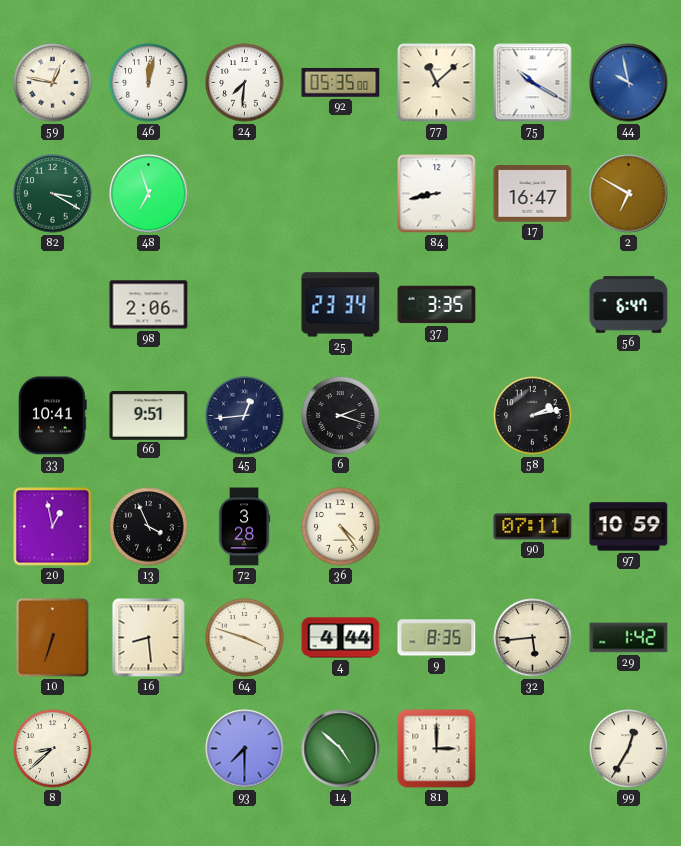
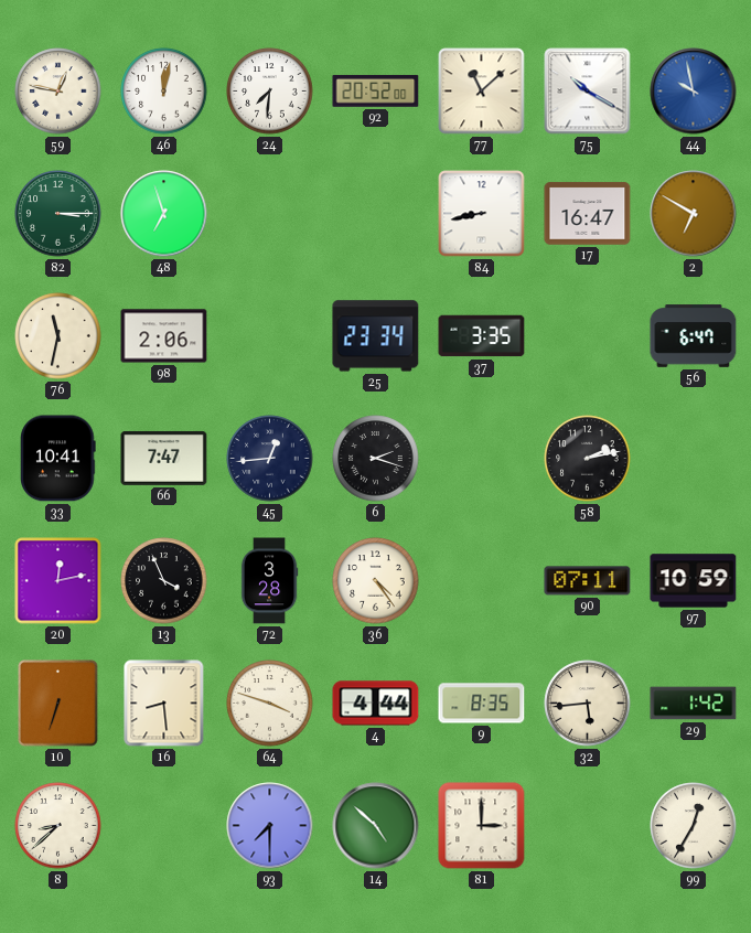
92: 05:35 -> 20:52
82: 3:20 -> 3:15
76: none -> 11:32
66: 9:51 -> 7:47
20: 12:58 -> 12:13
